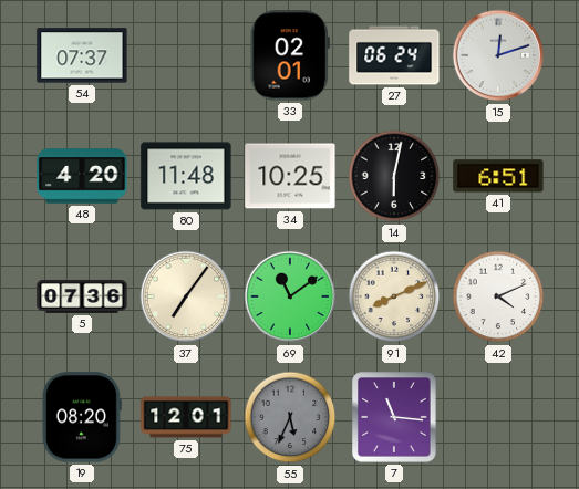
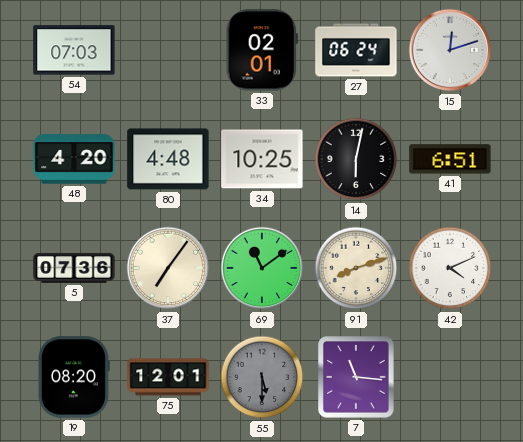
54: 07:37 -> 07:03
80: 11:48 -> 4:48
91: 8:11 -> 8:12
55: 5:34 -> 5:30
